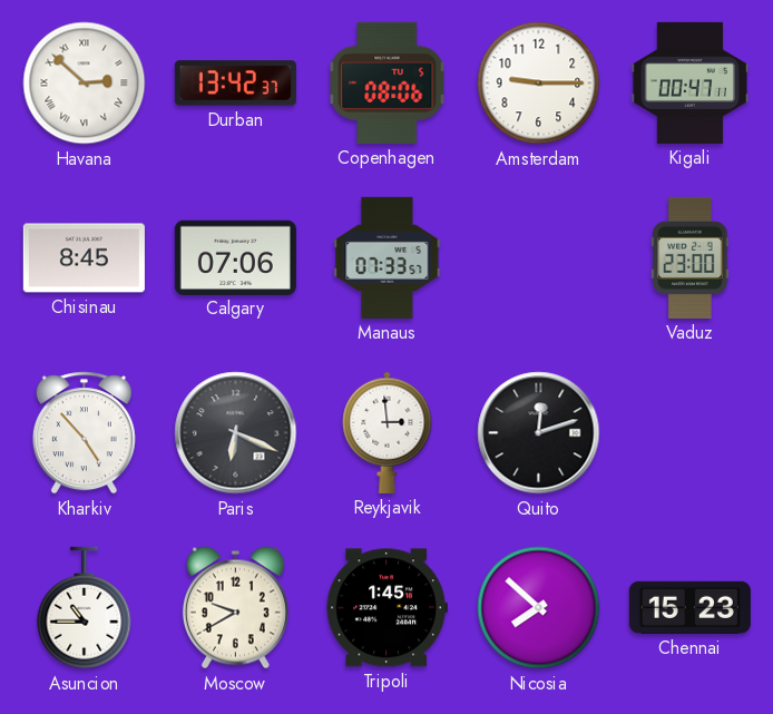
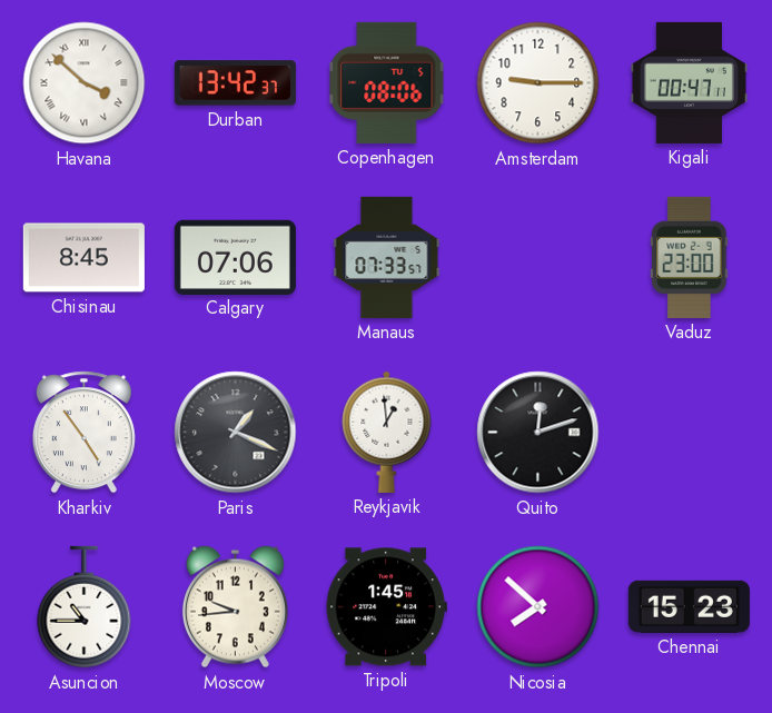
Havana: 2:52 -> 3:52
Kharkiv: 4:53 -> 4:54
Paris: 6:19 -> 1:19
Reykjavik: 2:59 -> 12:59
Moscow: 9:40 -> 9:44
